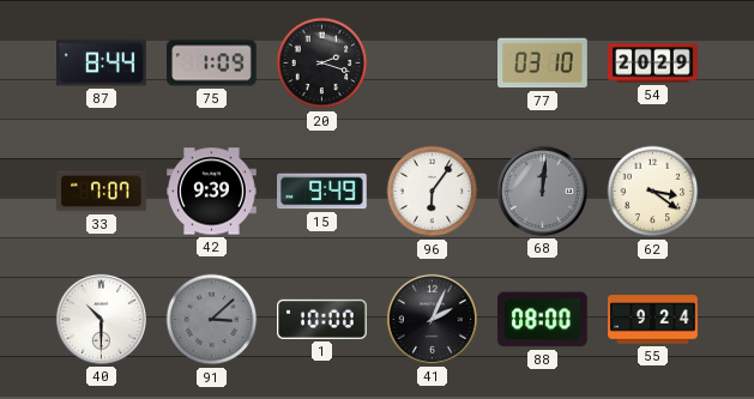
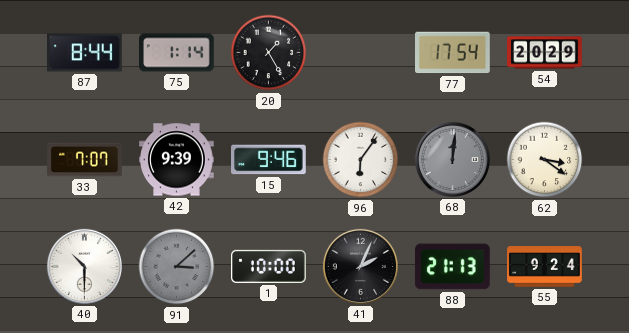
75: 1:09 -> 1:14
20: 2:18 -> 1:25
77: 03:10 -> 17:54
15: 9:49 -> 9:46
88: 08:00 -> 21:13
